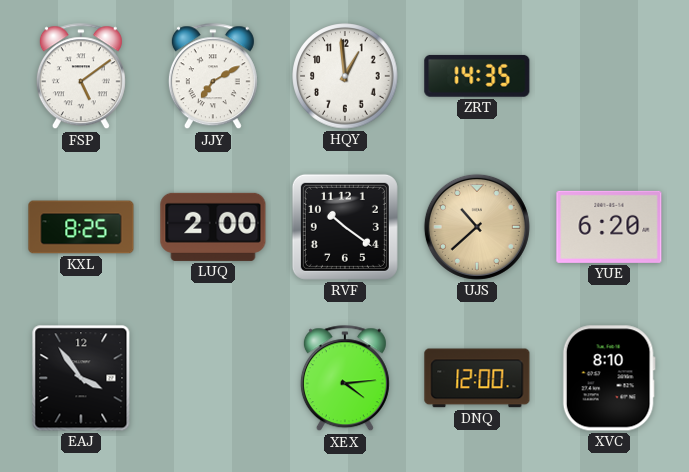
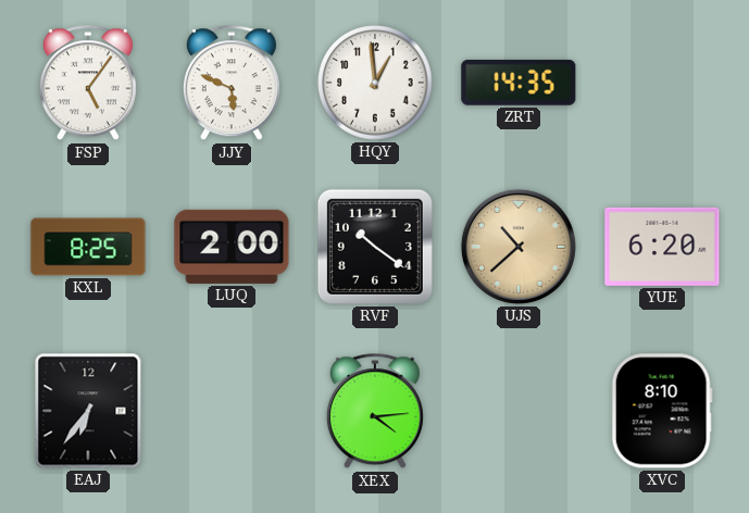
FSP: 5:09 -> 5:06
JJY: 7:10 -> 5:49
EAJ: 3:54 -> 6:36
DNQ: 12:00 -> none
